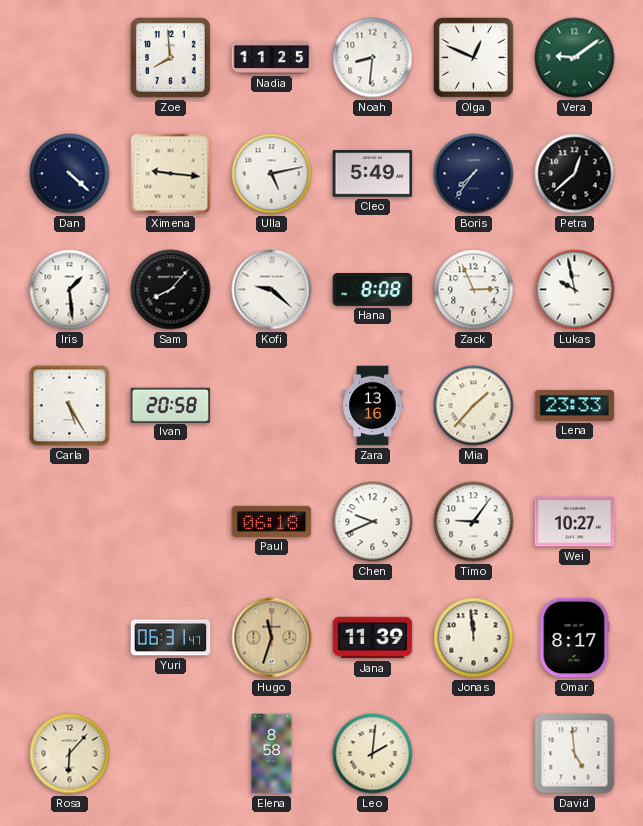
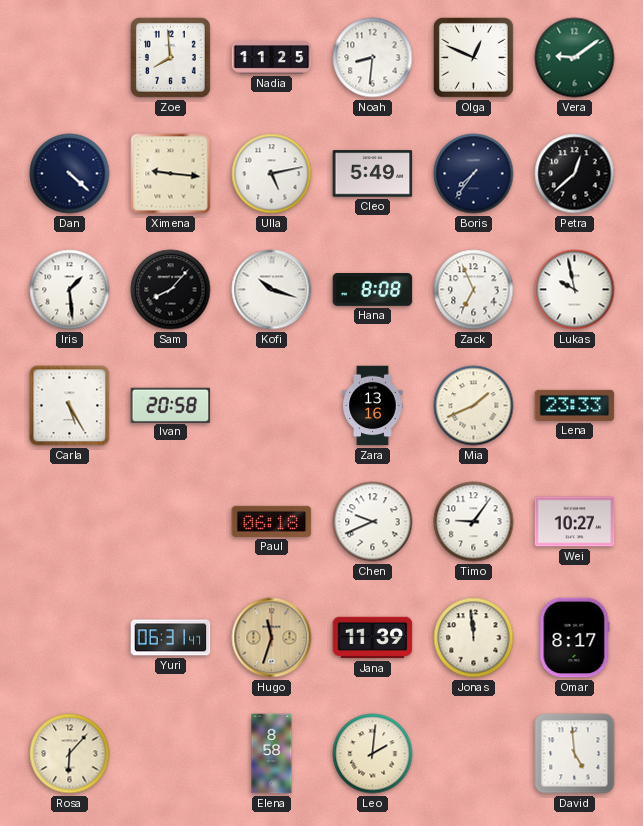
Kofi: 9:22 -> 10:18
Zack: 2:56 -> 6:56
Mia: 1:37 -> 1:41
